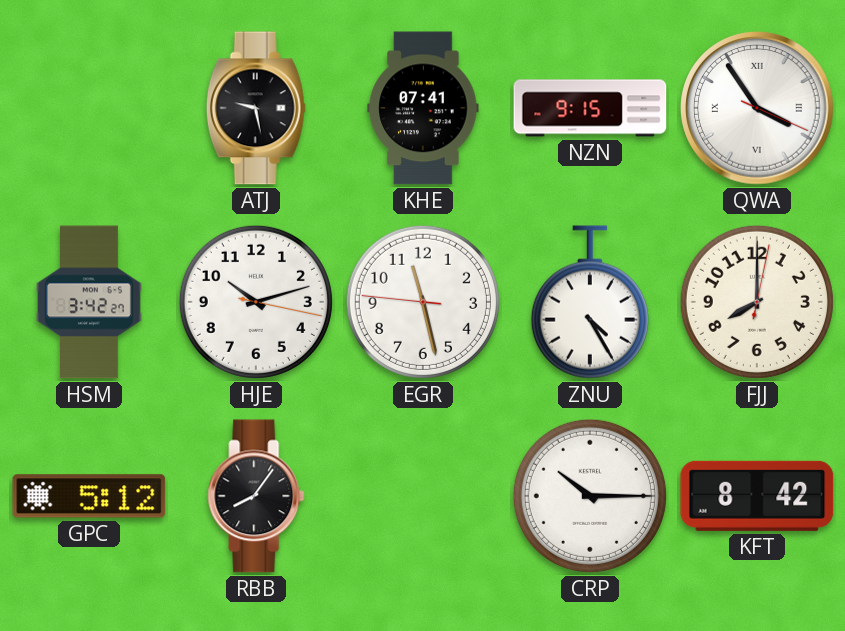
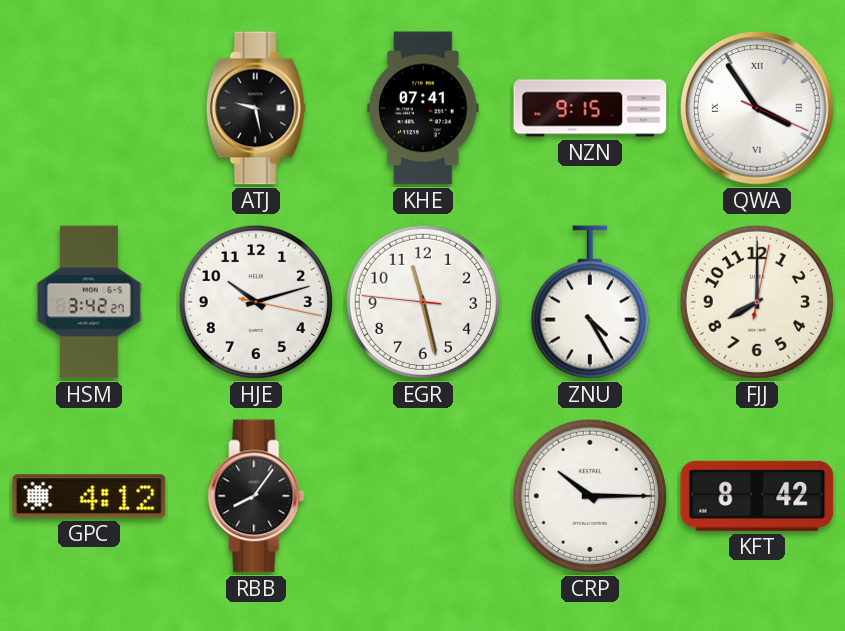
GPC: 5:12 -> 4:12
